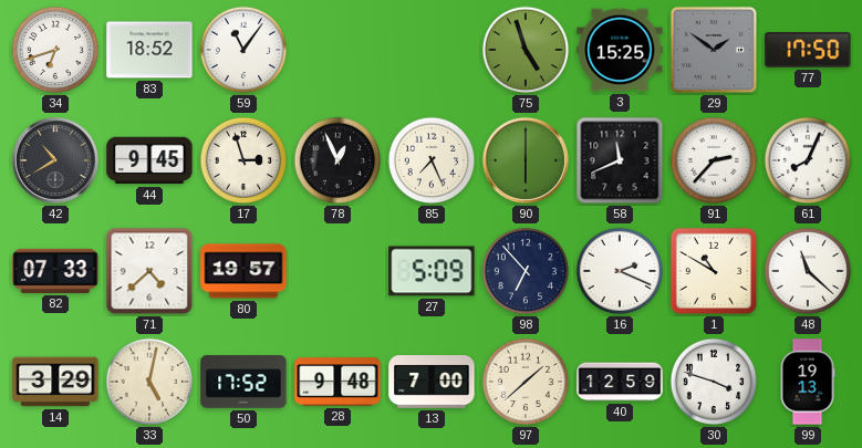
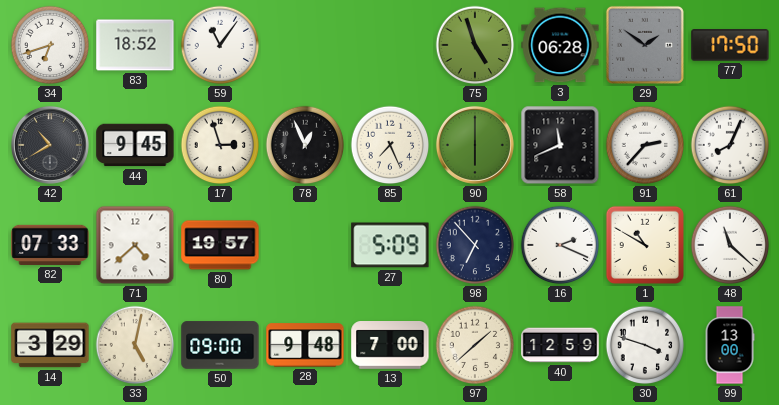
3: 15:25 -> 06:28
50: 17:52 -> 09:00
99: 19:13 -> 13:00
